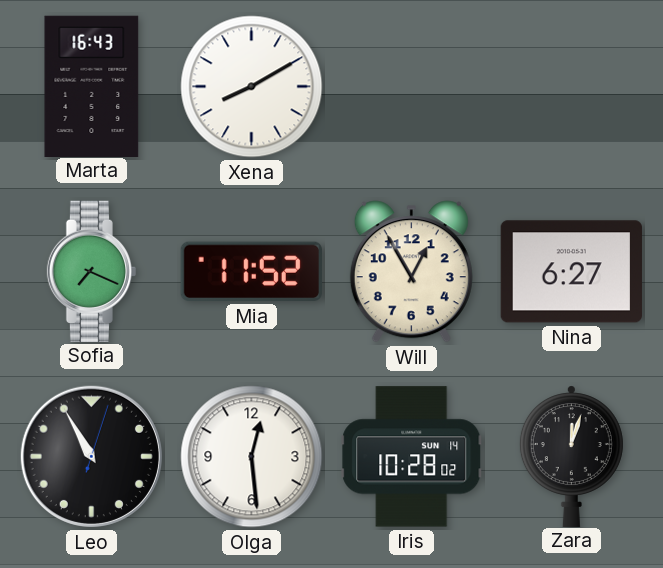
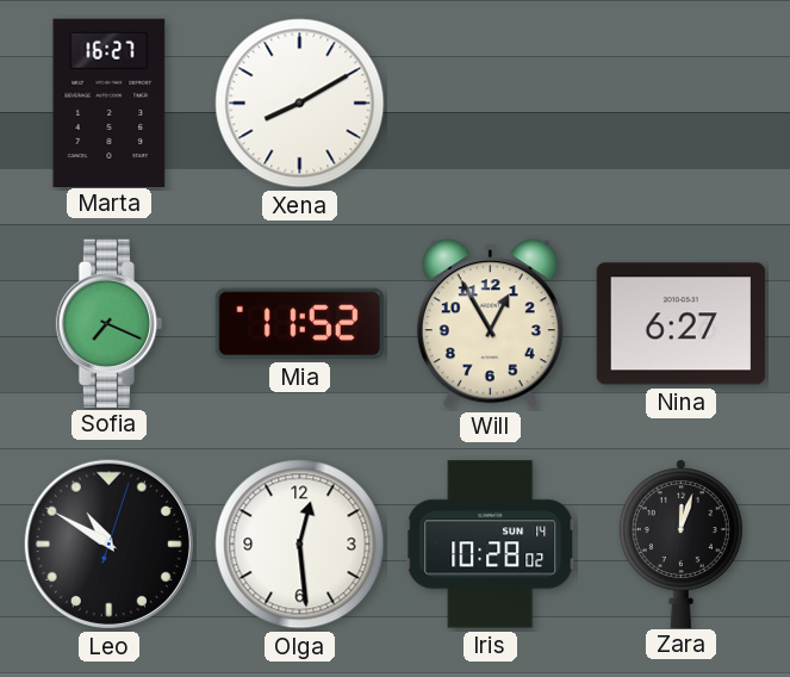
Marta: 16:43 -> 16:27
Leo: 10:55 -> 10:50
